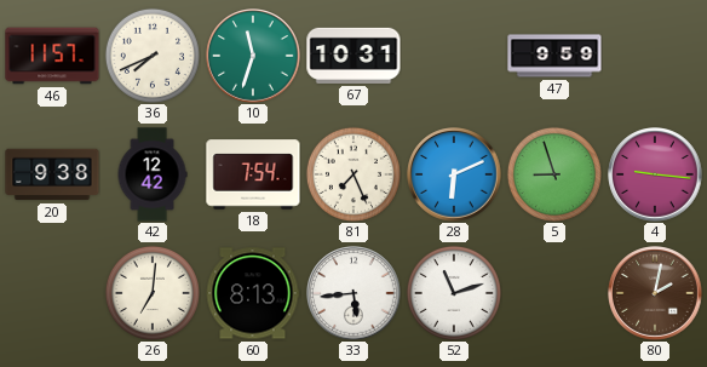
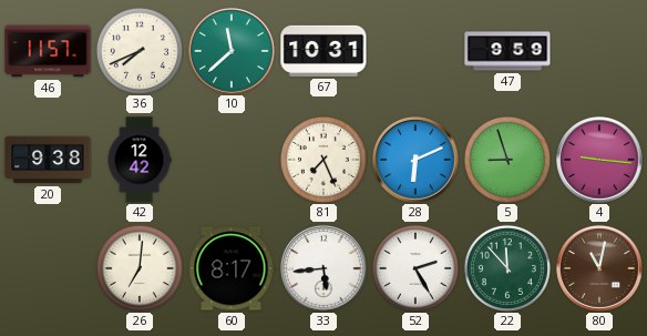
10: 11:33 -> 11:38
18: 7:54 -> none
60: 8:13 -> 8:17
52: 11:12 -> 2:25
22: none -> 11:53
80: 2:02 -> 11:02
